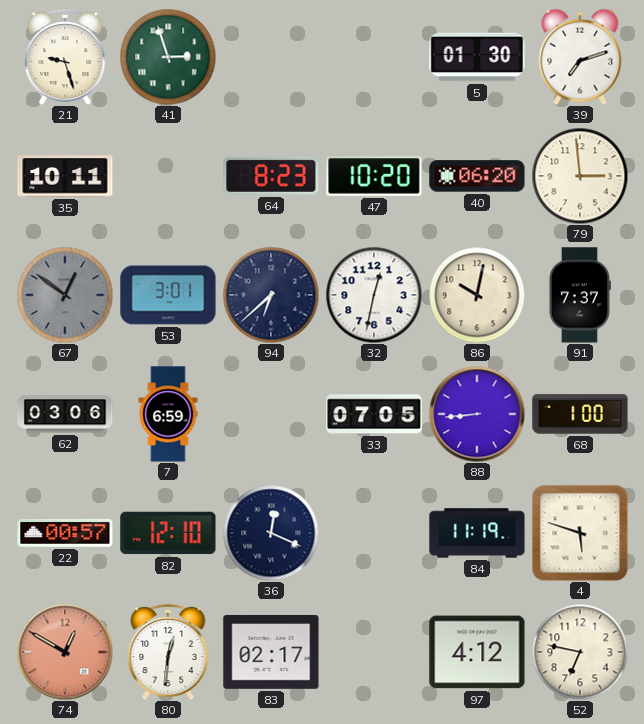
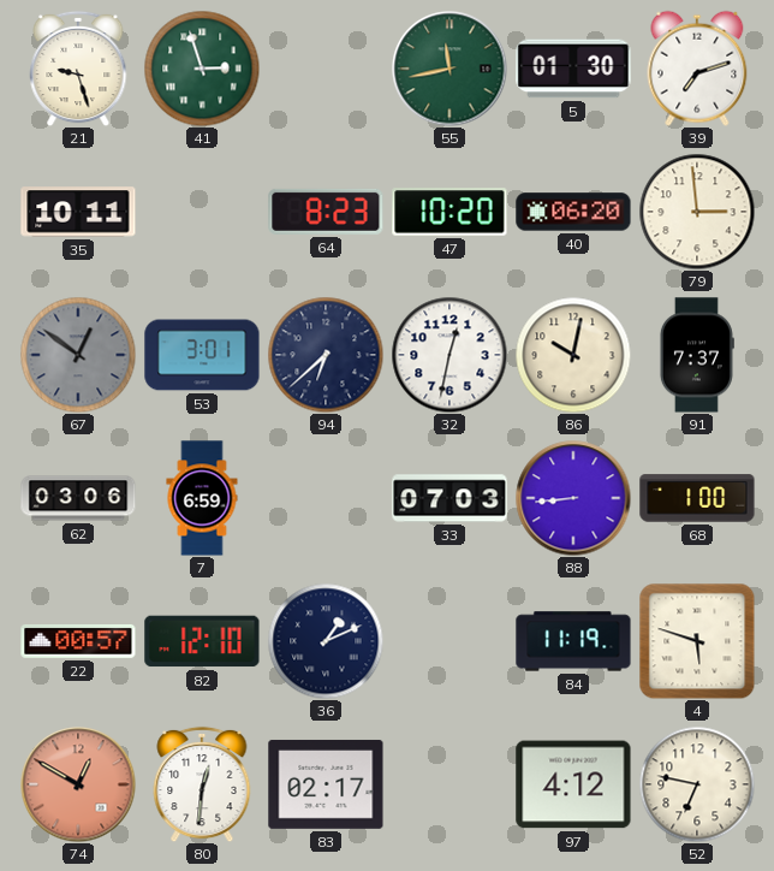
55: none -> 11:43
33: 07:05 -> 07:03
36: 12:19 -> 1:11
